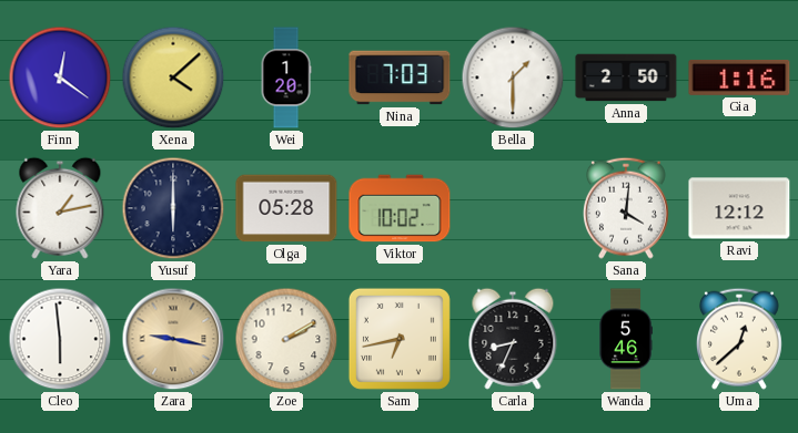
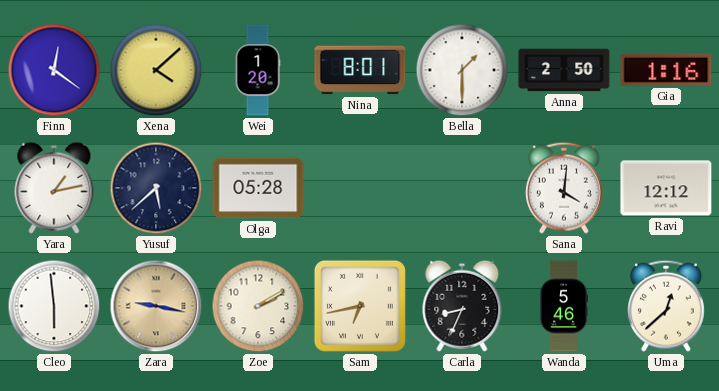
Nina: 7:03 -> 8:01
Yusuf: 6:00 -> 5:38
Viktor: 10:02 -> none
